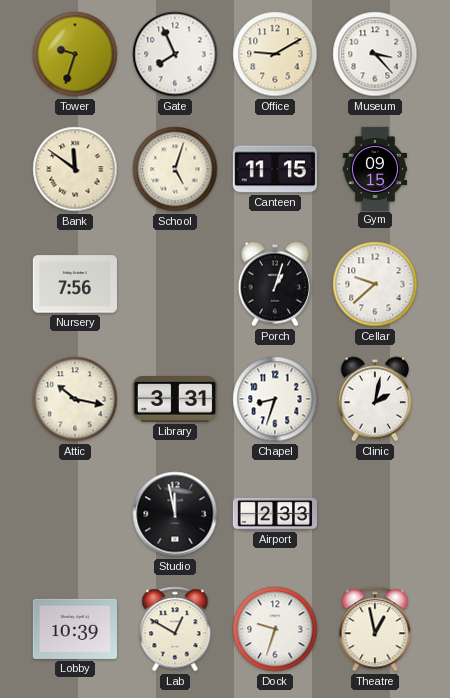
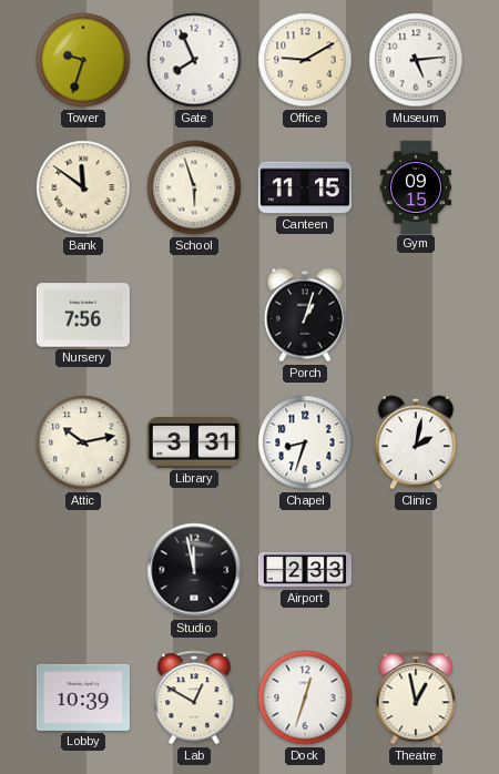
Museum: 3:23 -> 5:14
School: 5:03 -> 5:57
Cellar: 9:38 -> none
Attic: 10:17 -> 10:13
Dock: 9:33 -> 12:33
